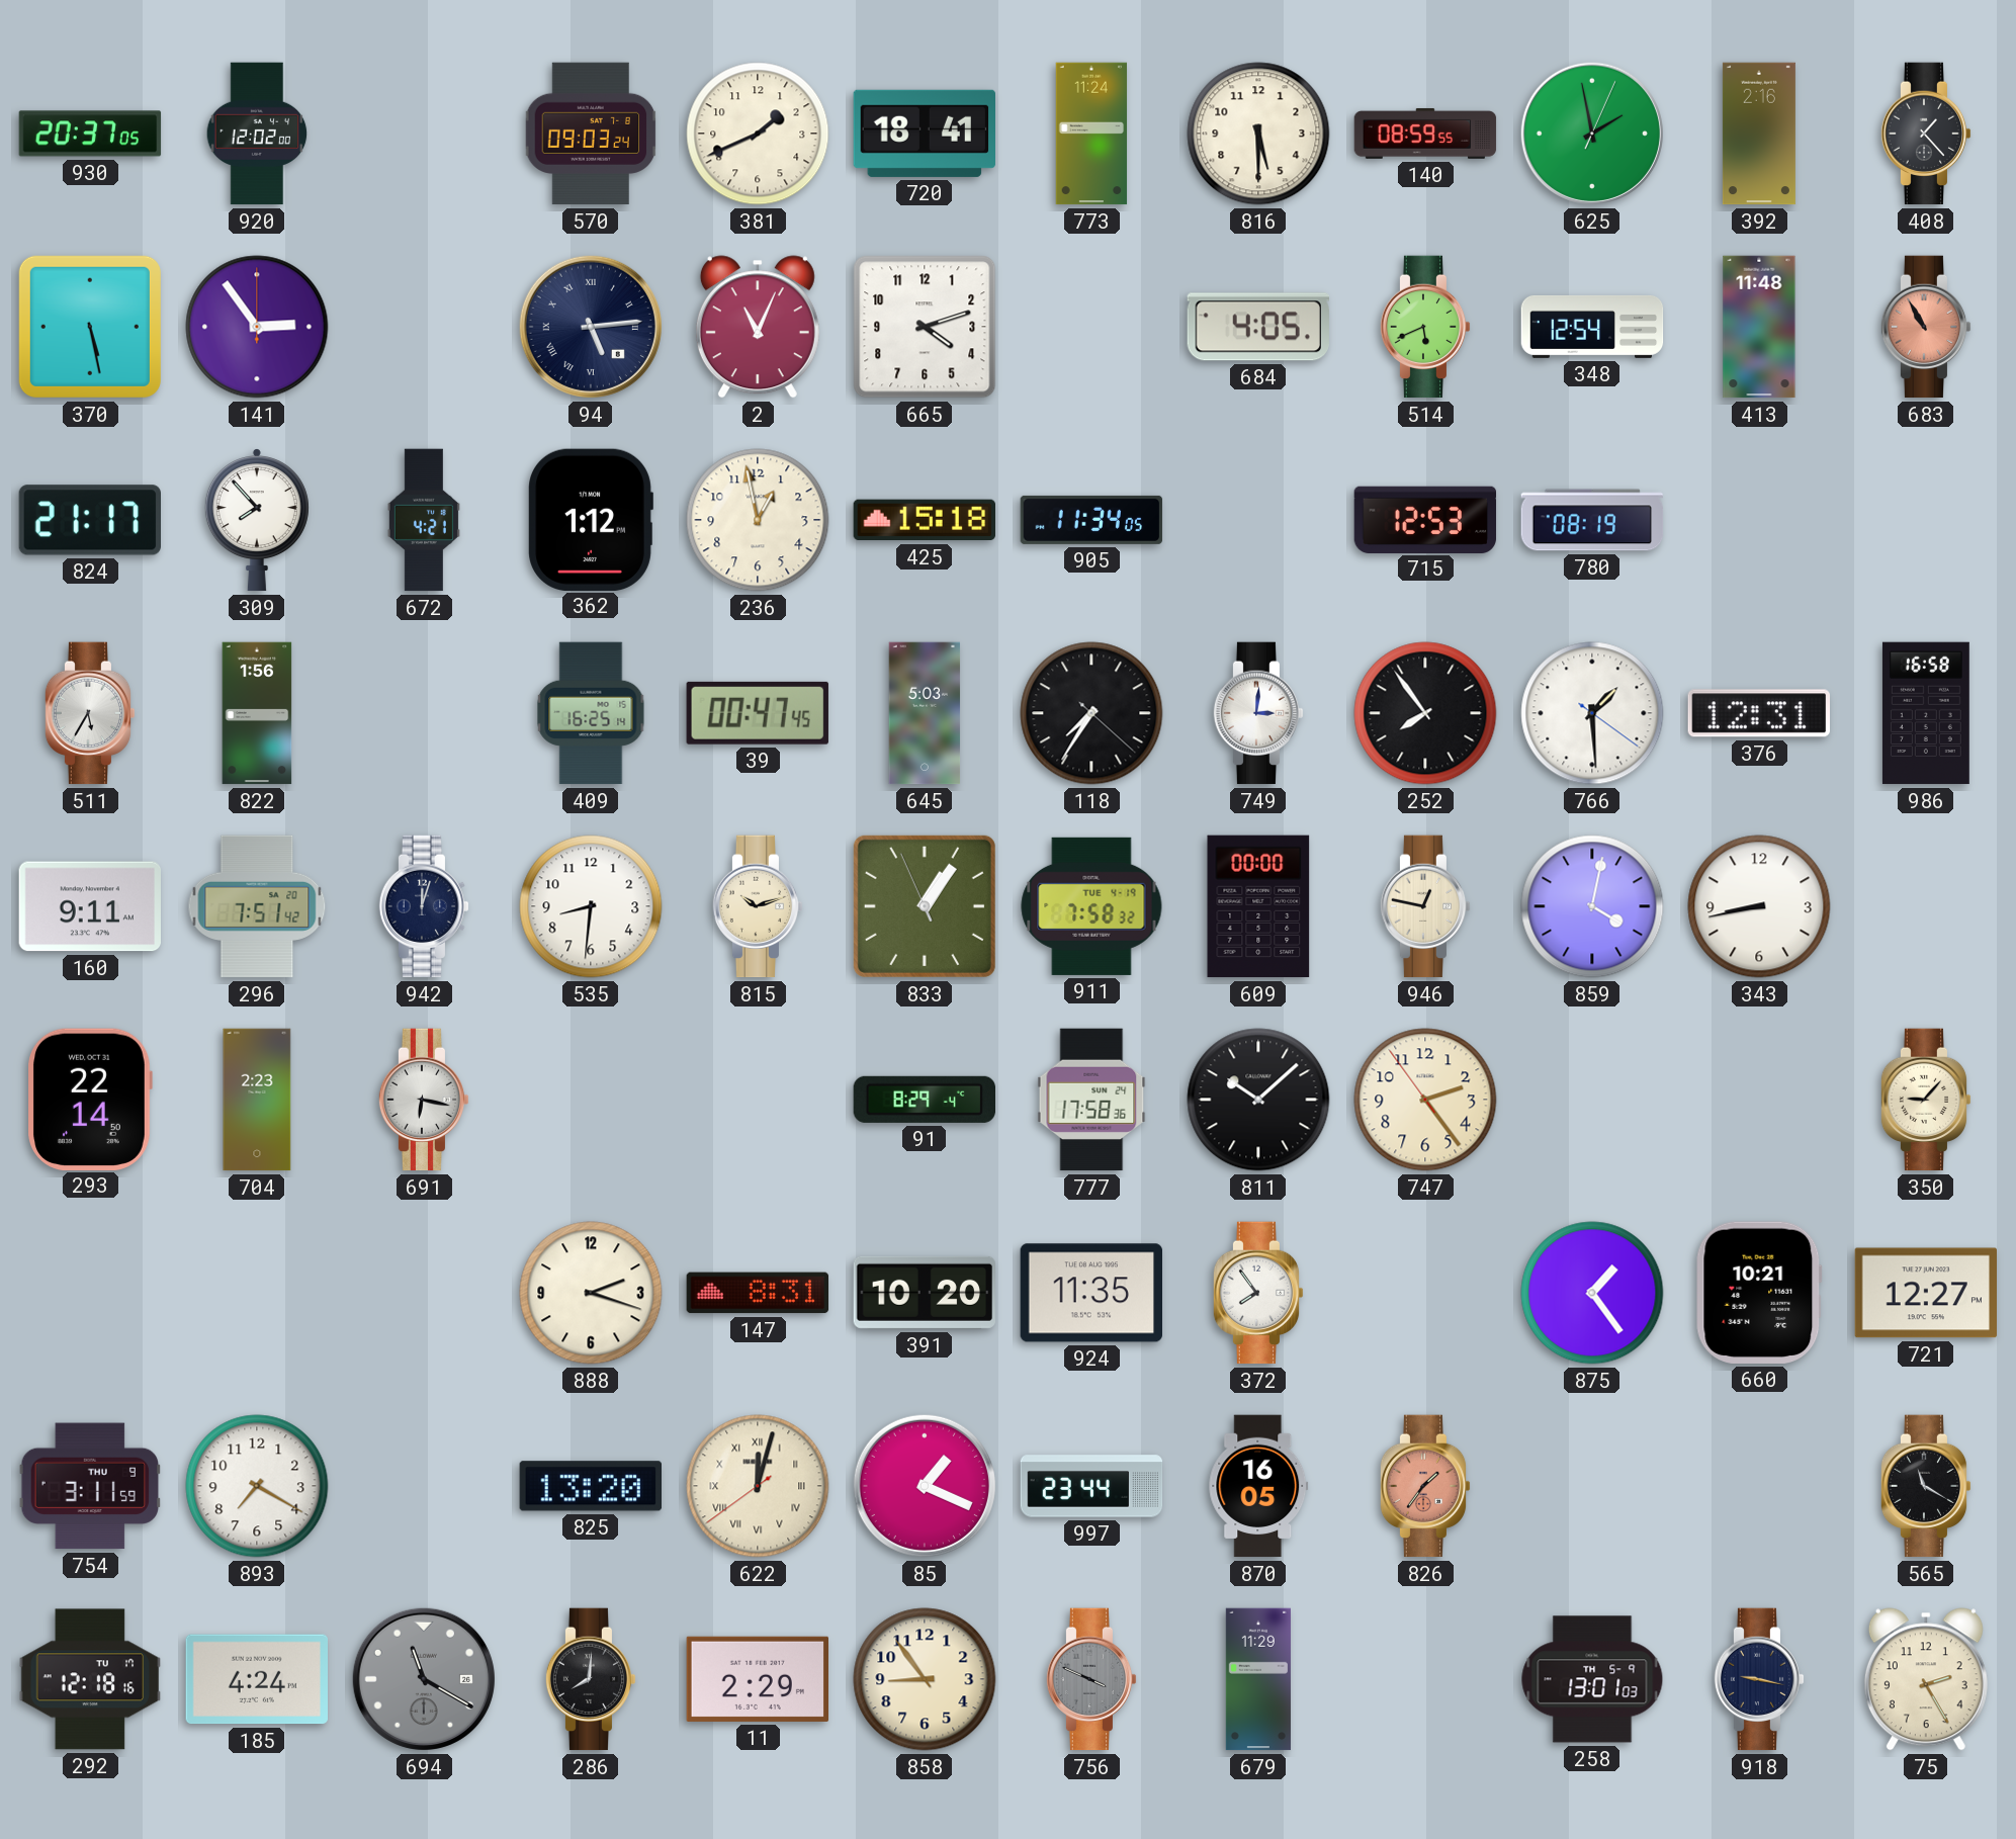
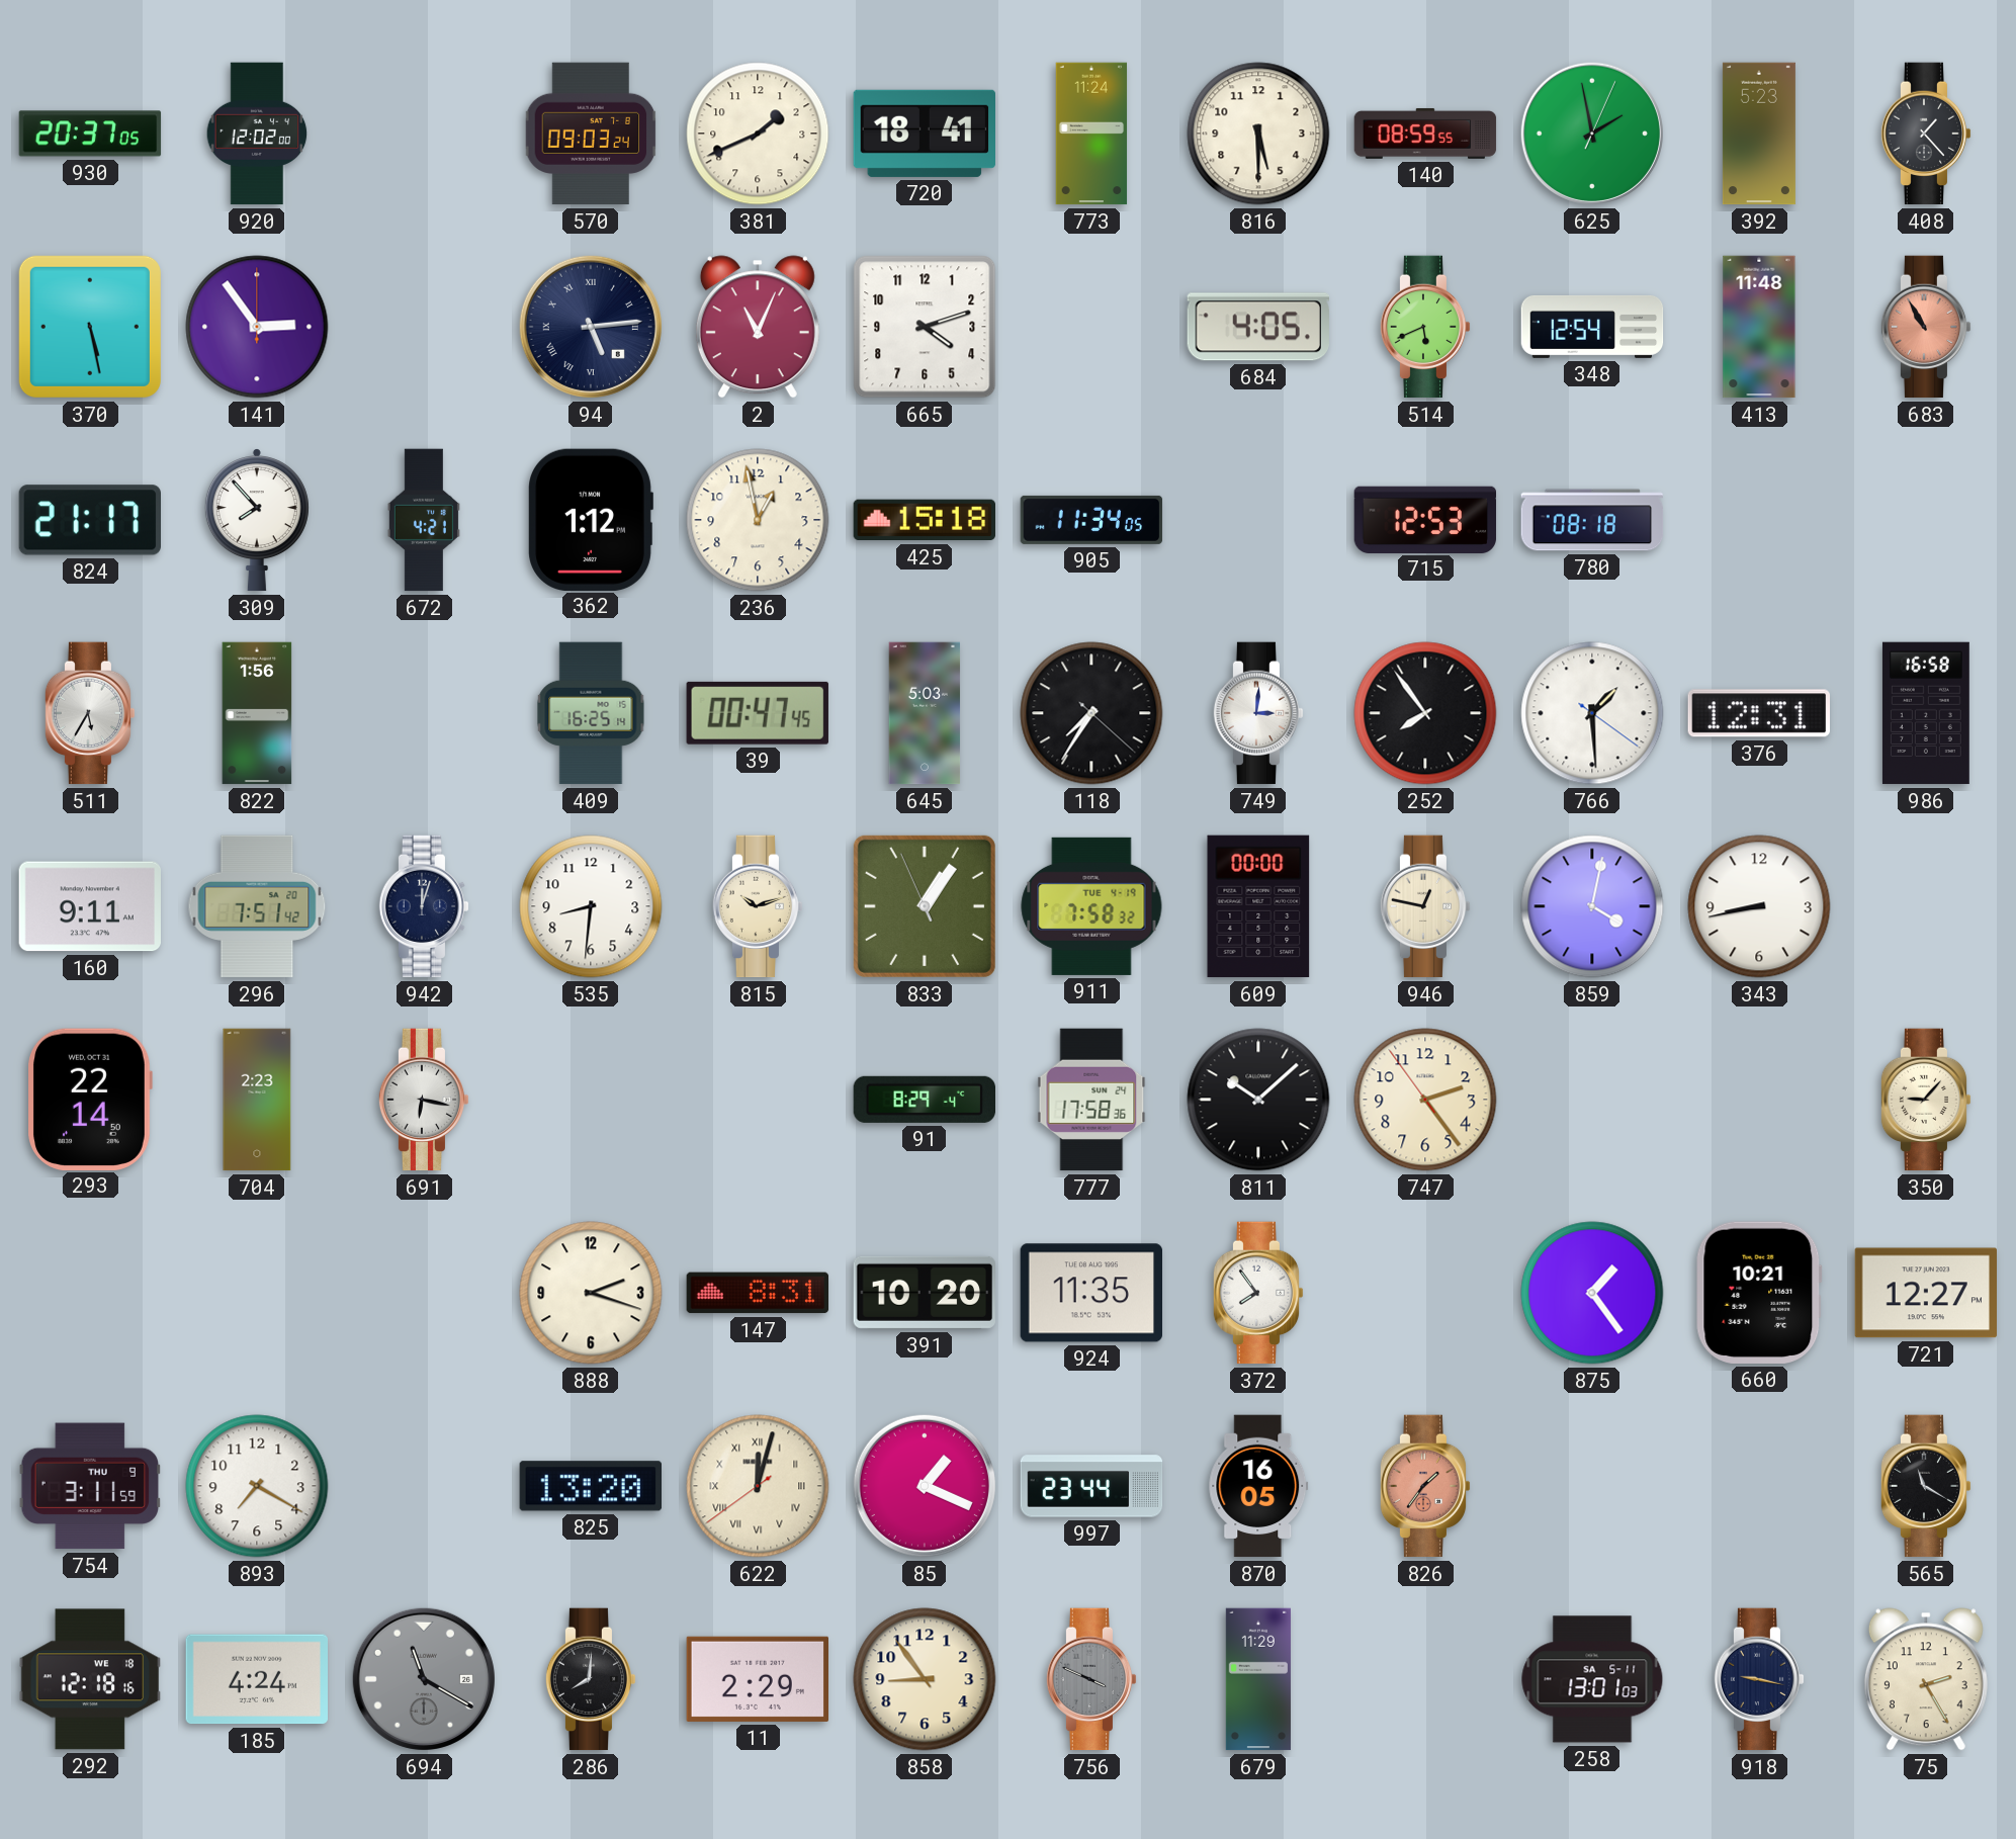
392: 2:16 -> 5:23
780: 08:19 -> 08:18
292 date: TU 17 -> WE 18
258 date: TH 5-9 -> SA 5-11
